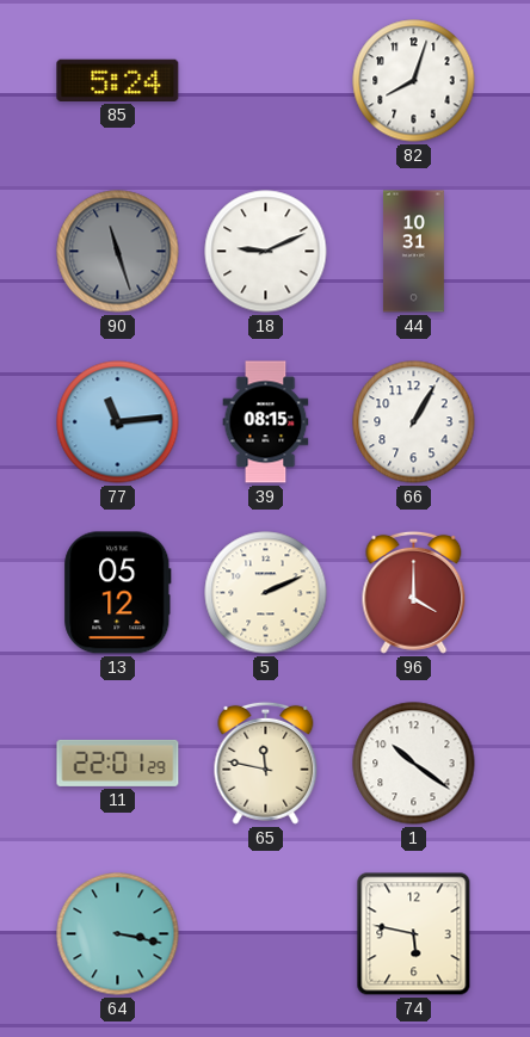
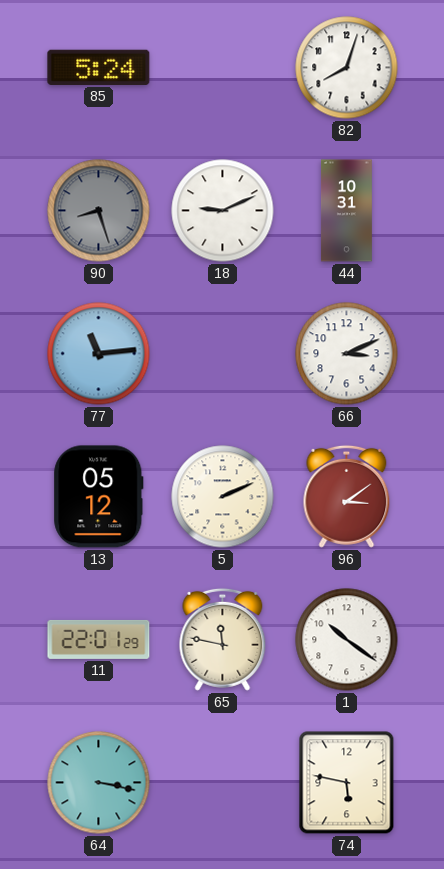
90: 11:27 -> 8:27
39: 08:15 -> none
66: 1:05 -> 3:11
96: 4:00 -> 3:09
